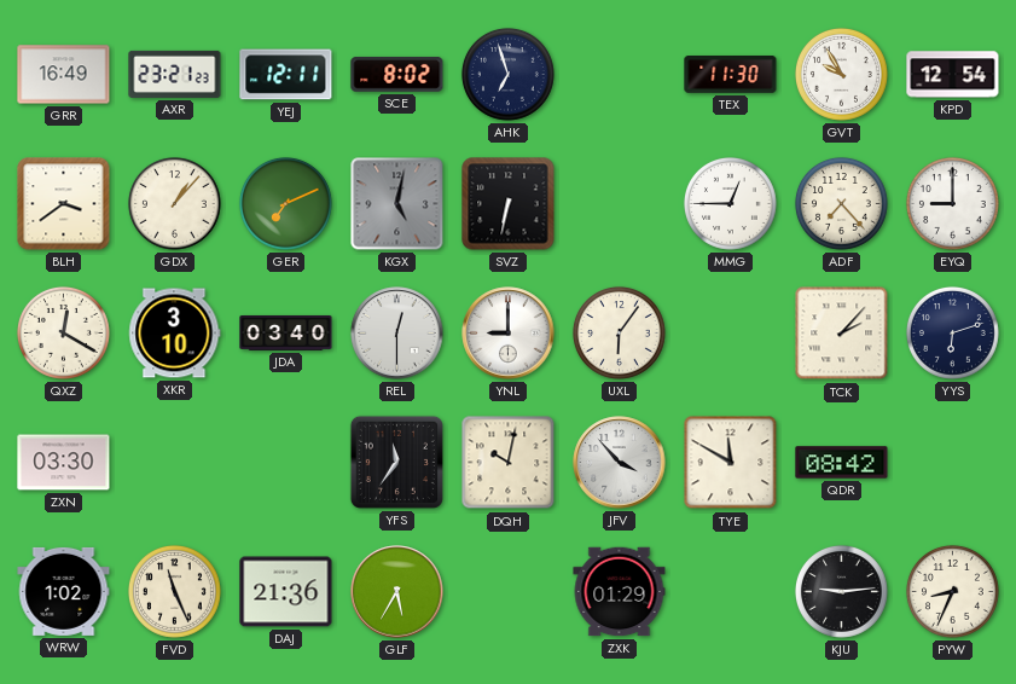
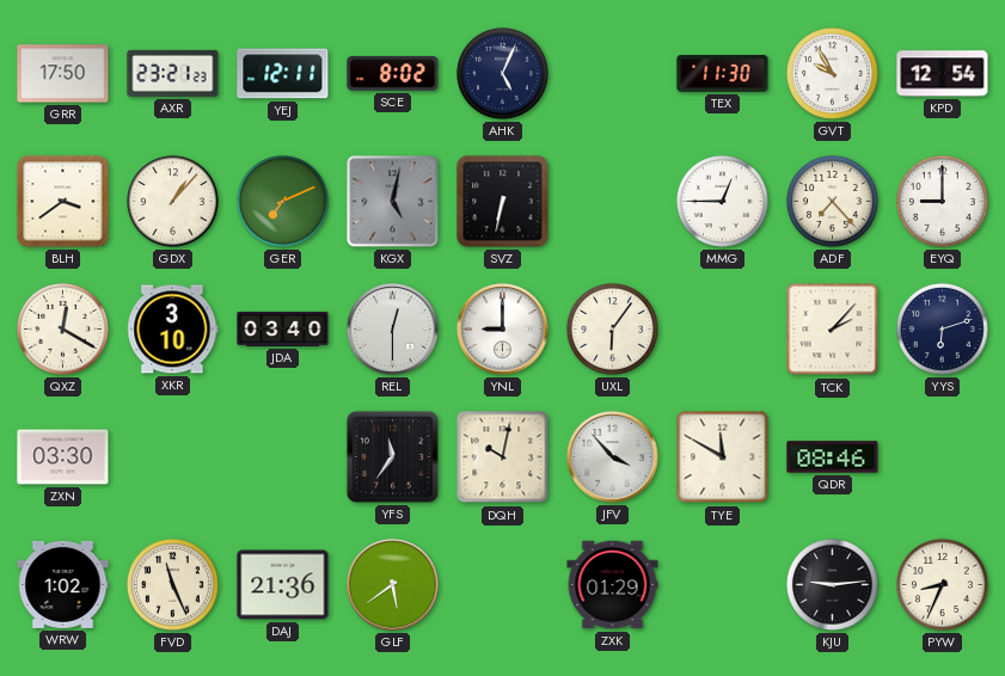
GRR: 16:49 -> 17:50
AHK: 6:57 -> 5:04
QDR: 08:42 -> 08:46
GLF: 5:35 -> 5:39
